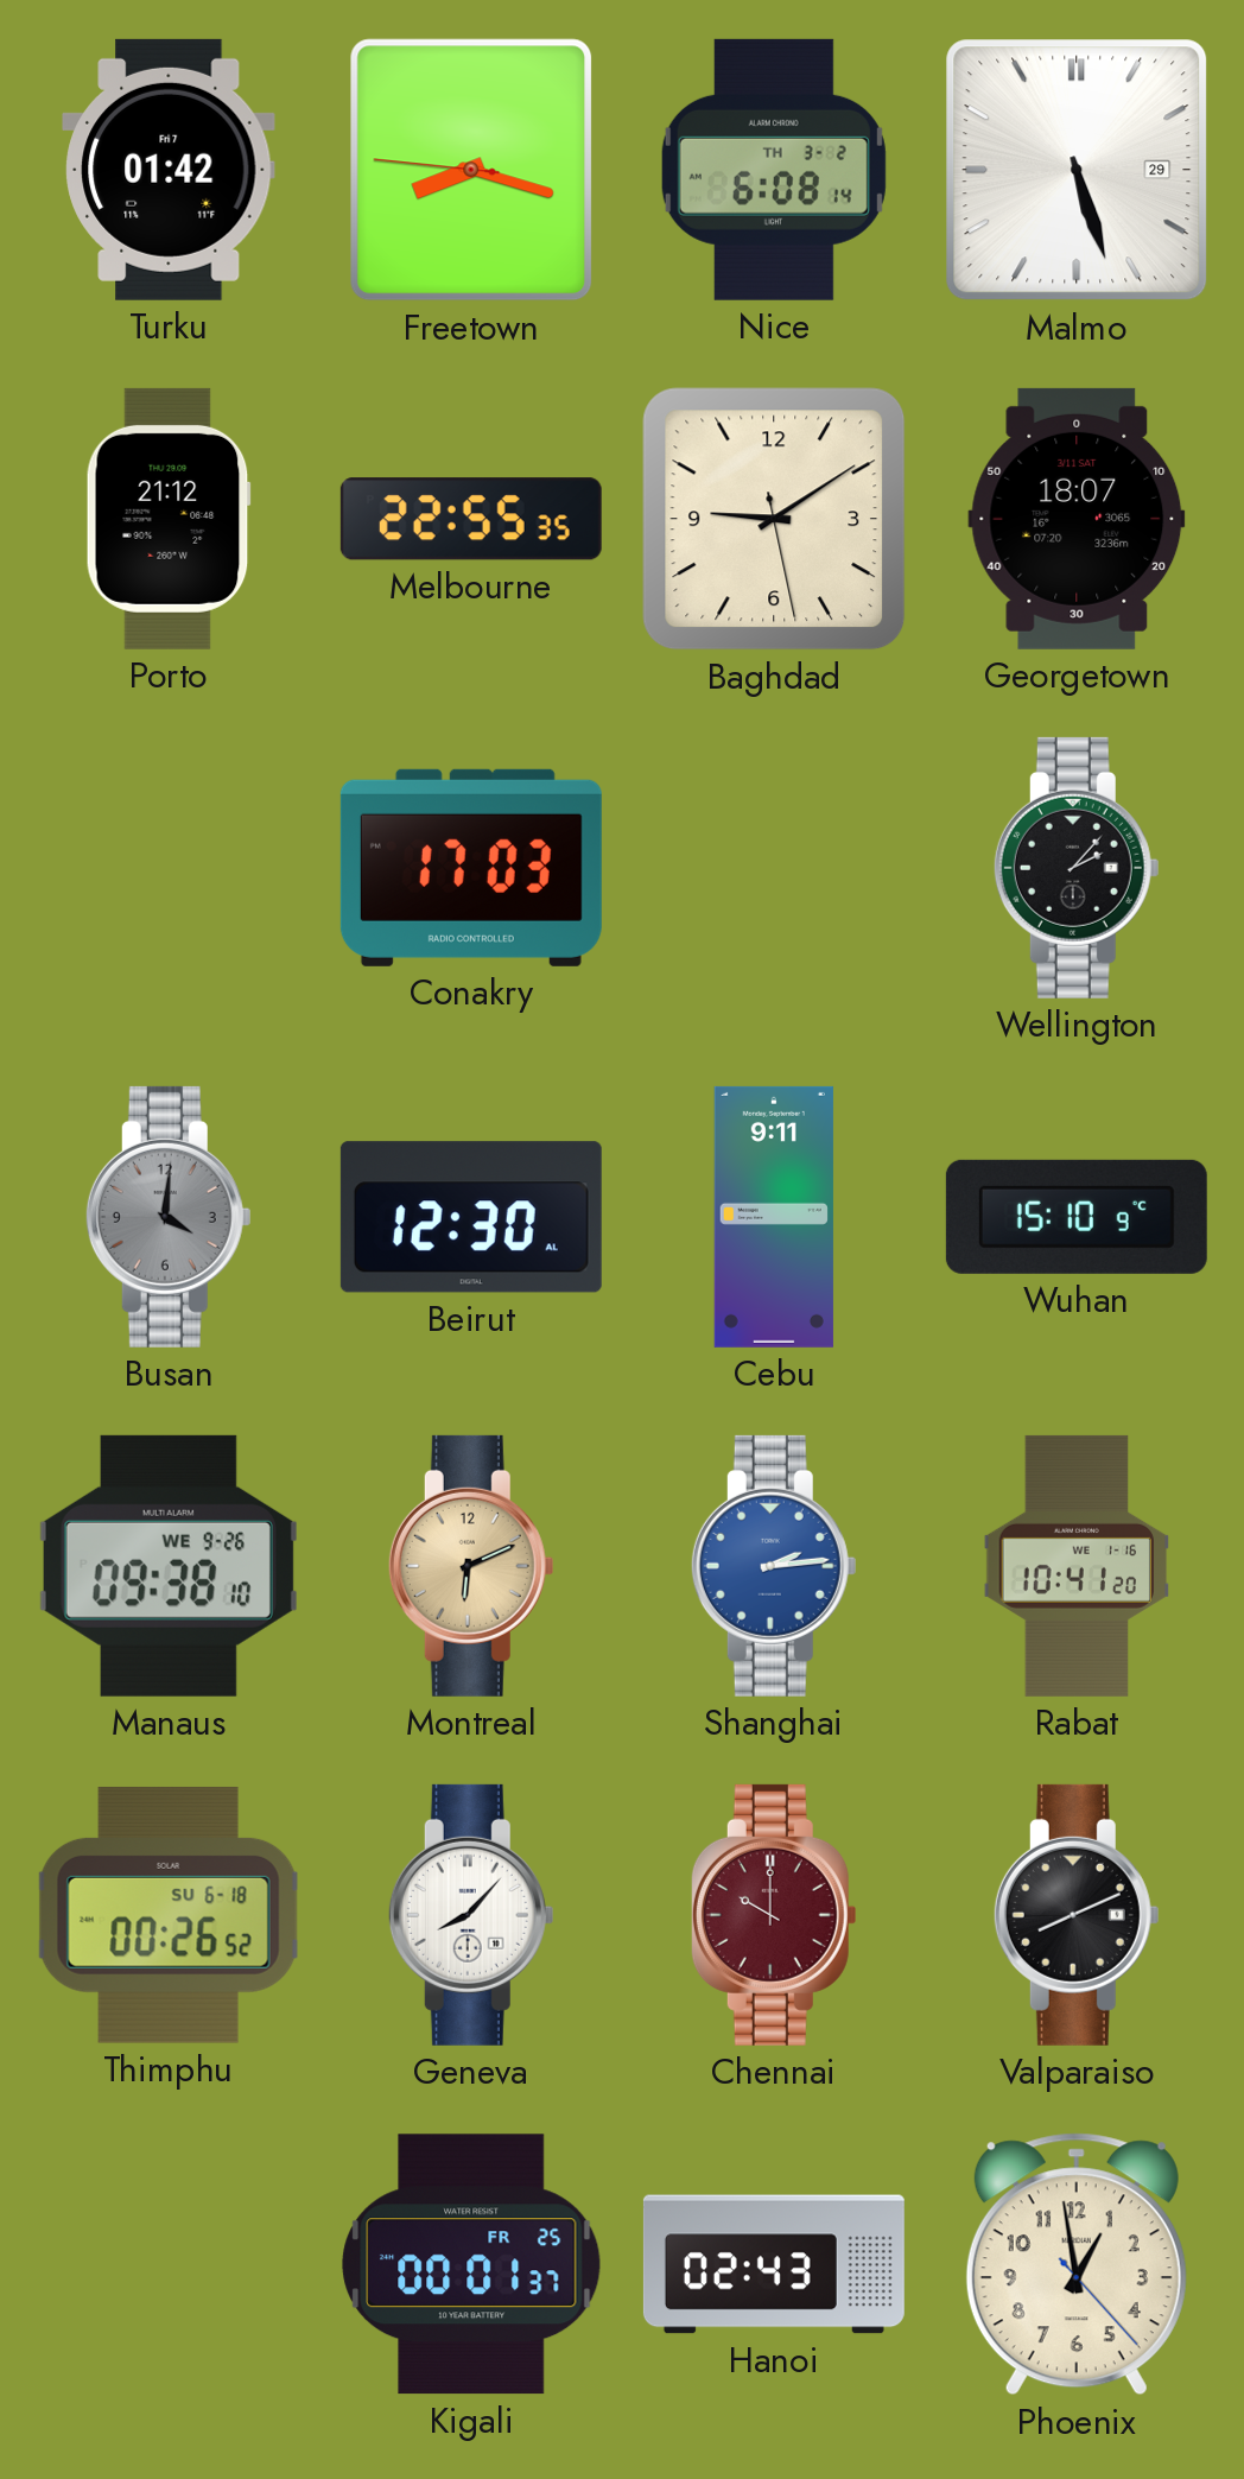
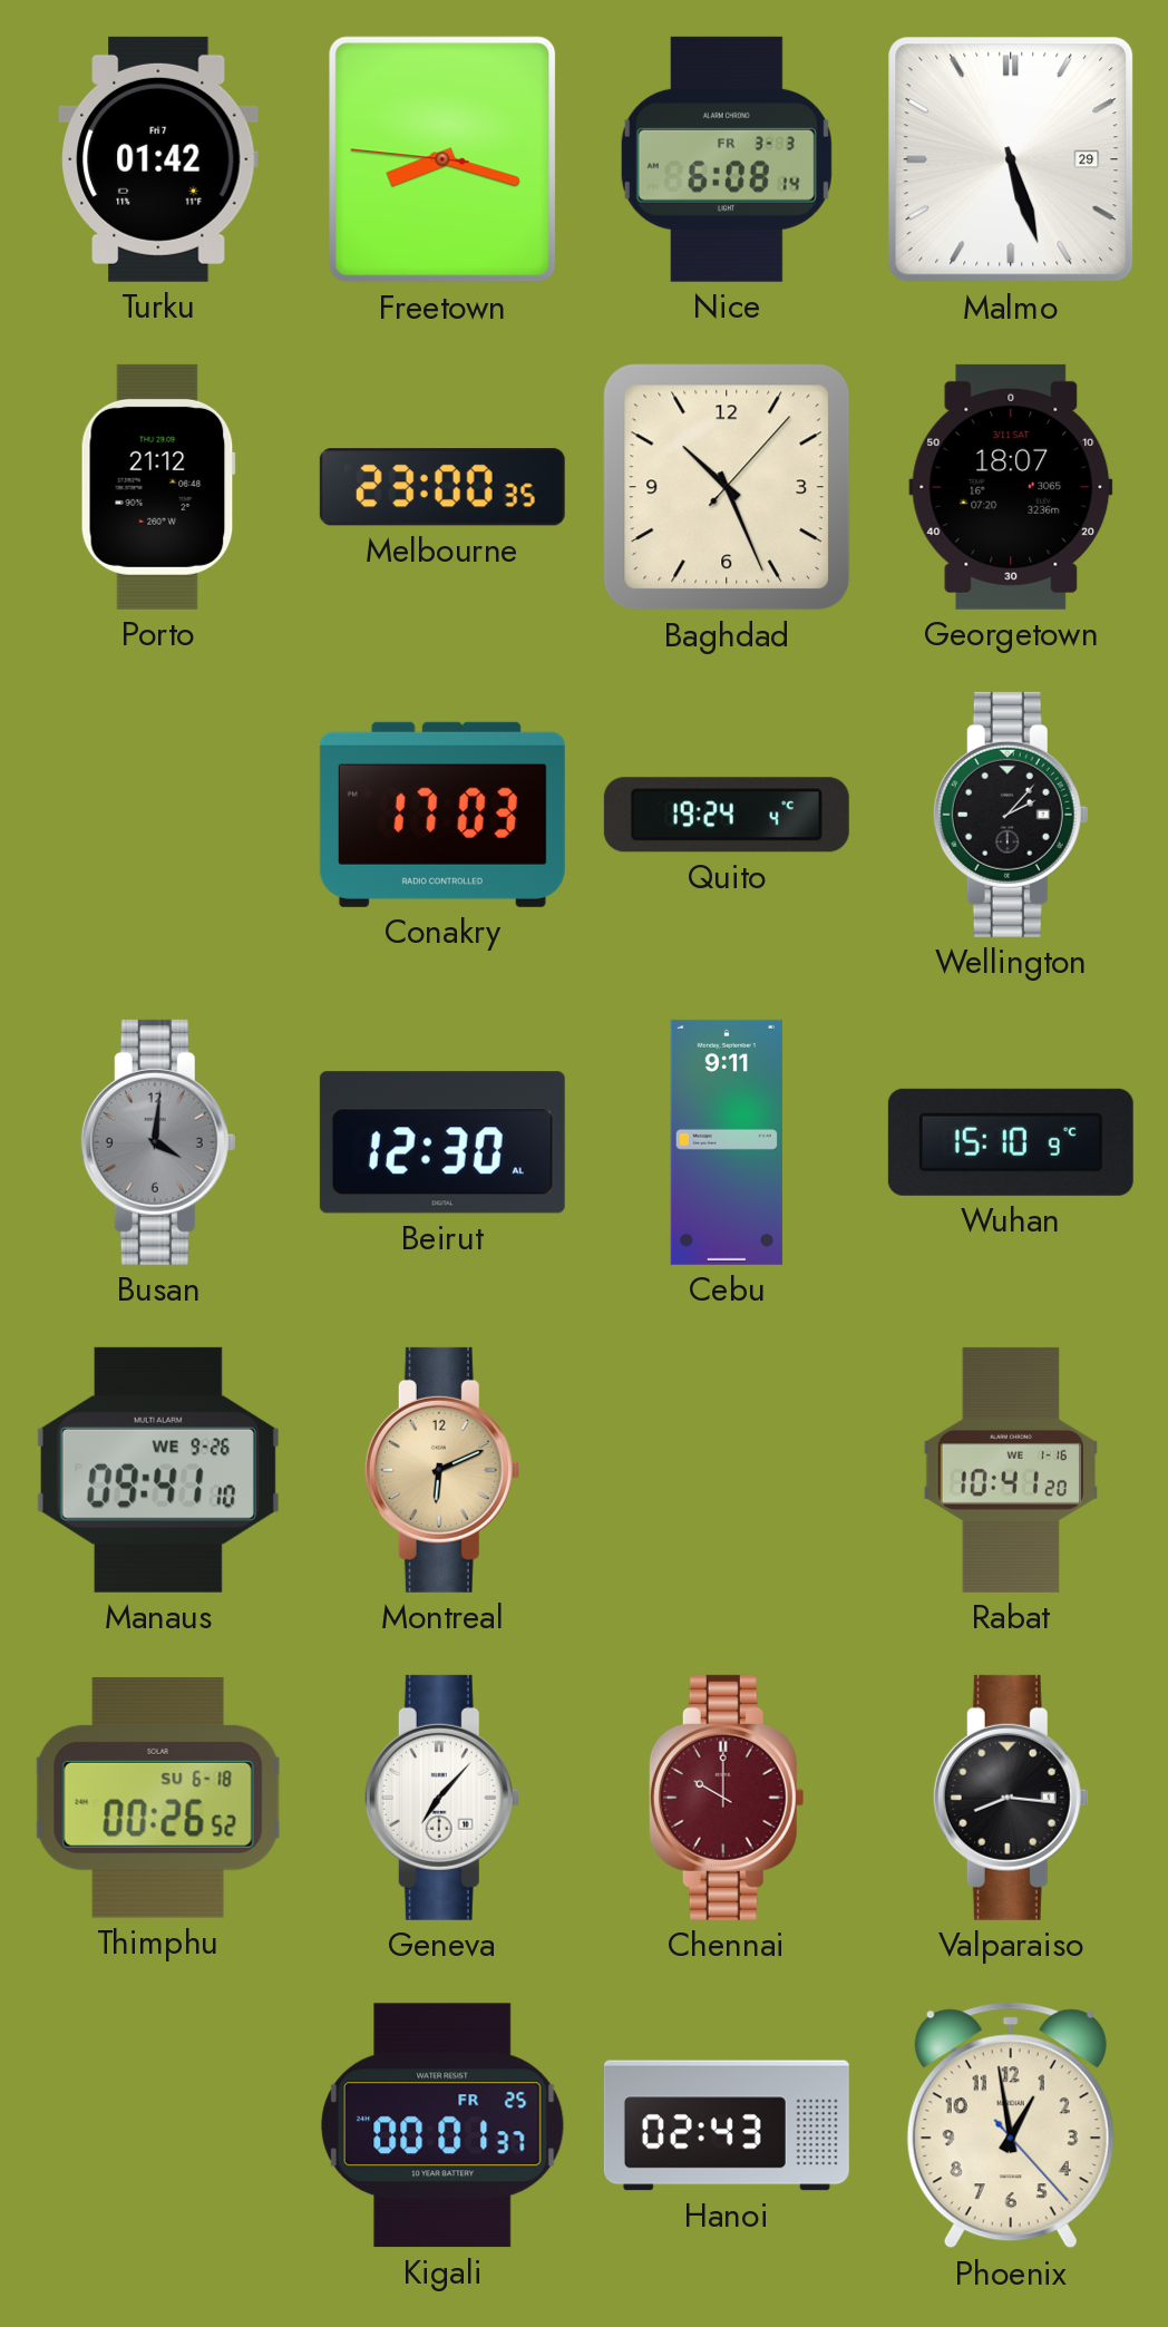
Nice date: TH 3-2 -> FR 3-3
Melbourne: 22:55 -> 23:00
Baghdad: 9:09 -> 10:26
Quito: none -> 19:24
Manaus: 09:38 -> 09:41
Shanghai: 2:14 -> none
Geneva: 8:07 -> 7:07
Valparaiso: 8:11 -> 8:16
